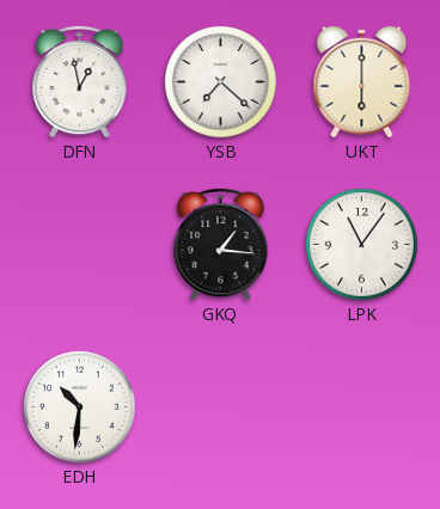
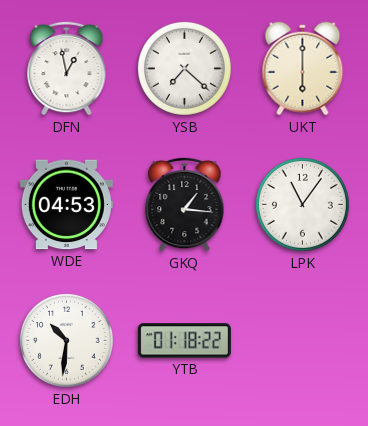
WDE: none -> 04:53
YTB: none -> 01:18
